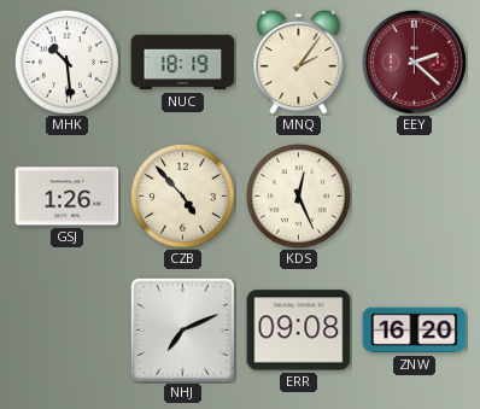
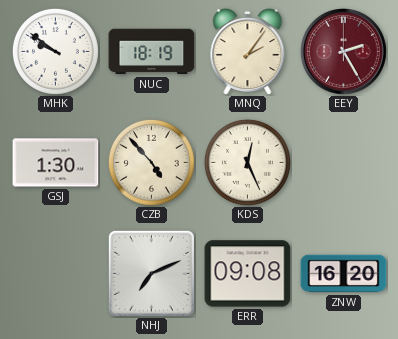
MHK: 10:29 -> 9:51
EEY: 2:22 -> 2:25
GSJ: 1:26 -> 1:30
